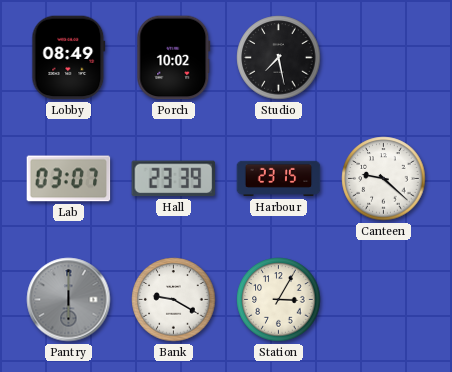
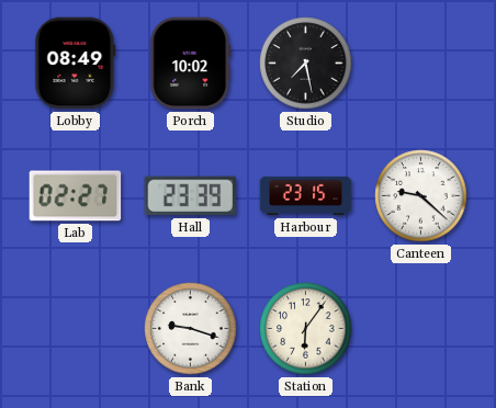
Lab: 03:07 -> 02:27
Pantry: 6:00 -> none
Bank: 9:20 -> 9:18
Station: 3:05 -> 6:06
